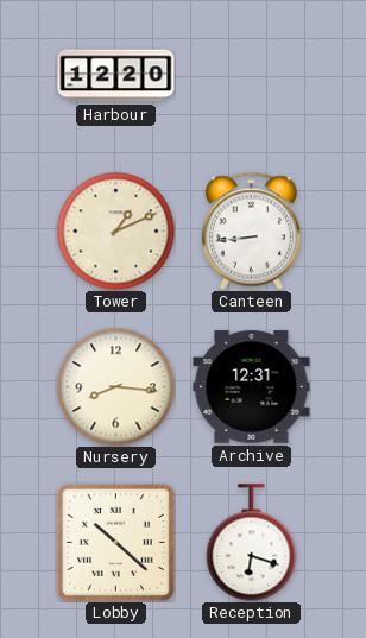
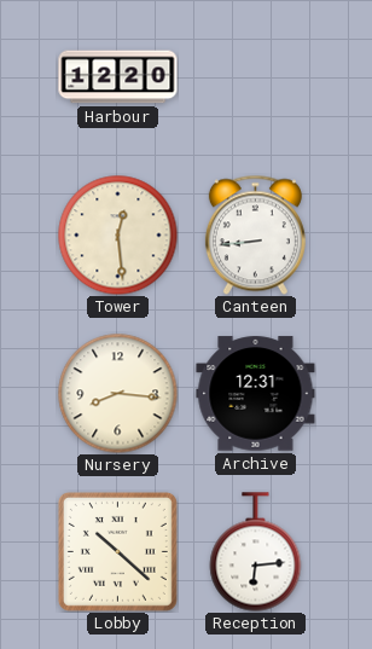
Tower: 1:11 -> 12:29
Reception: 6:18 -> 6:14
